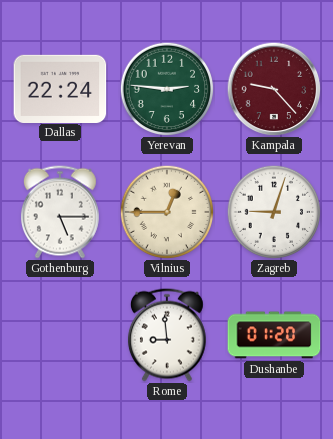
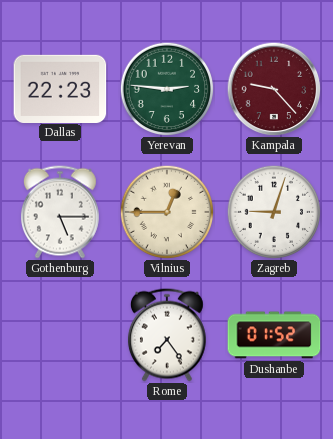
Dallas: 22:24 -> 22:23
Rome: 8:59 -> 7:24
Dushanbe: 01:20 -> 01:52
